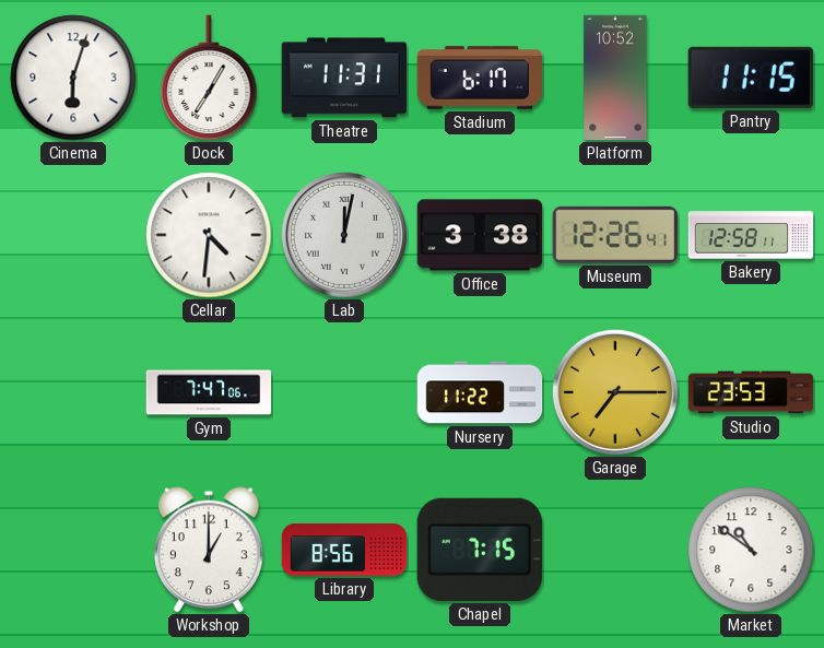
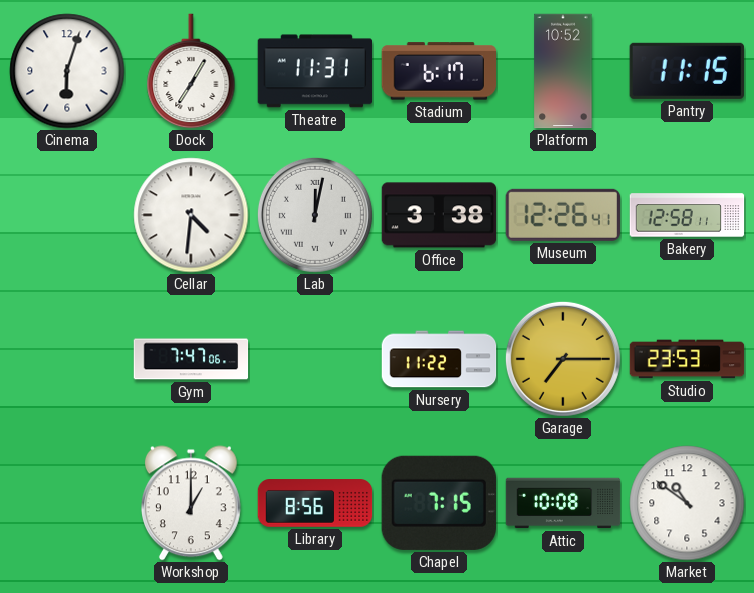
Attic: none -> 10:08
